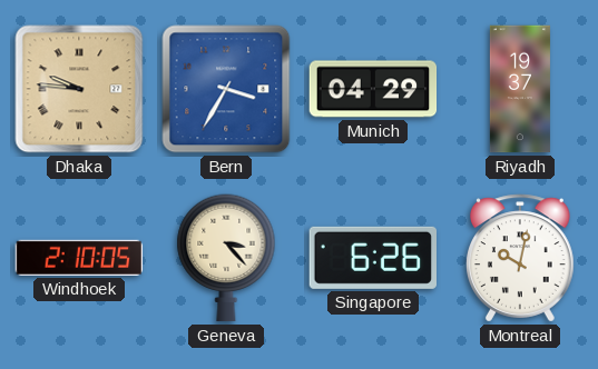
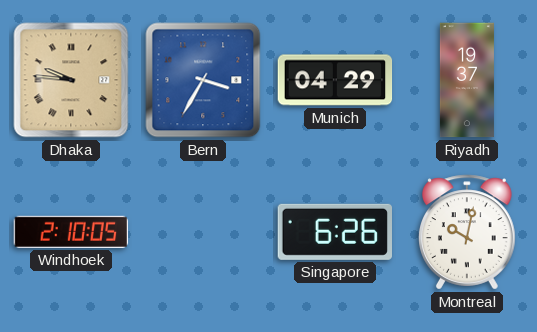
Geneva: 3:23 -> none
